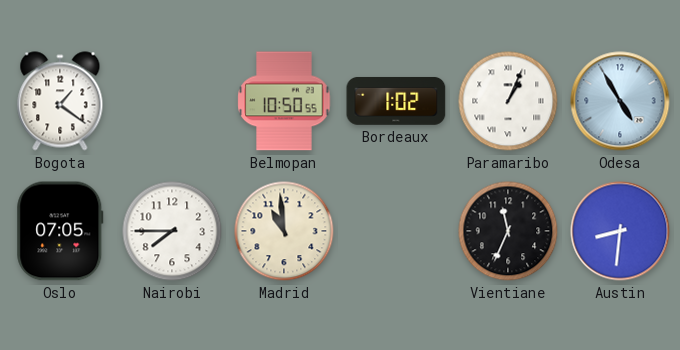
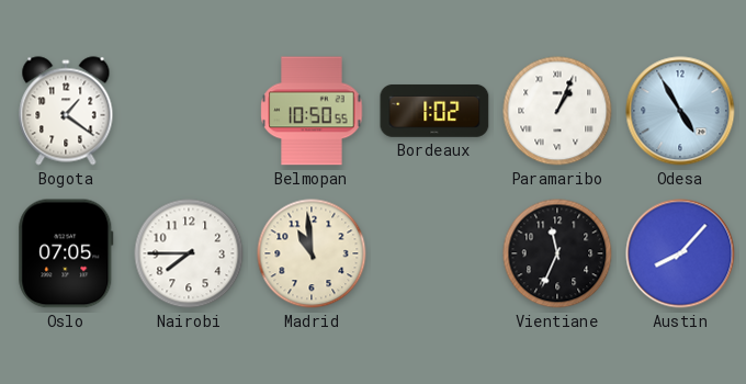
Austin: 8:31 -> 8:07
